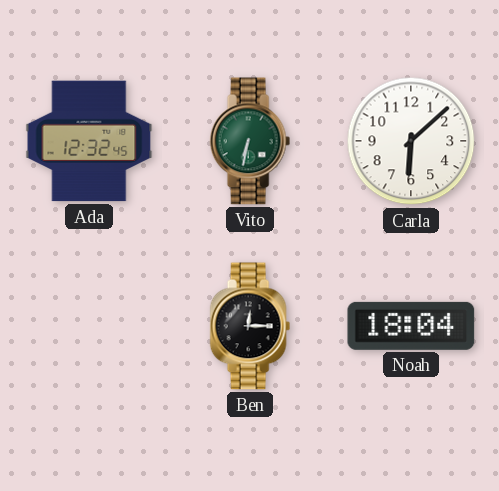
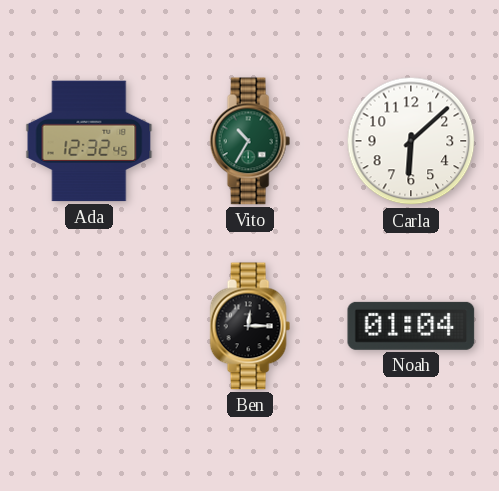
Vito: 6:32 -> 10:35
Noah: 18:04 -> 01:04
